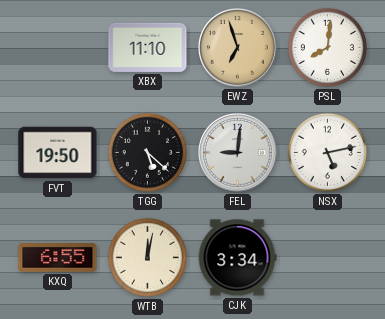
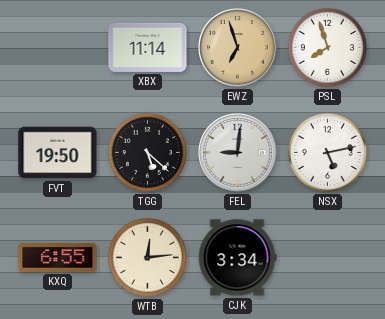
XBX: 11:10 -> 11:14
PSL: 8:01 -> 7:57
WTB: 12:02 -> 12:14
